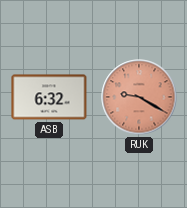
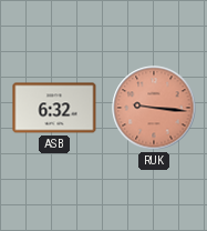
RUK: 9:20 -> 9:16
